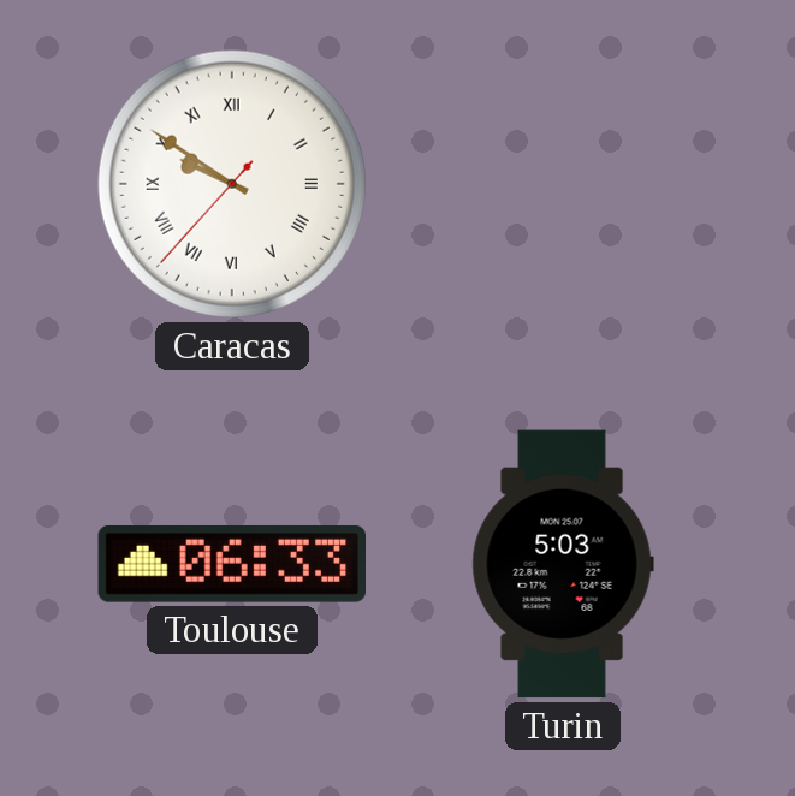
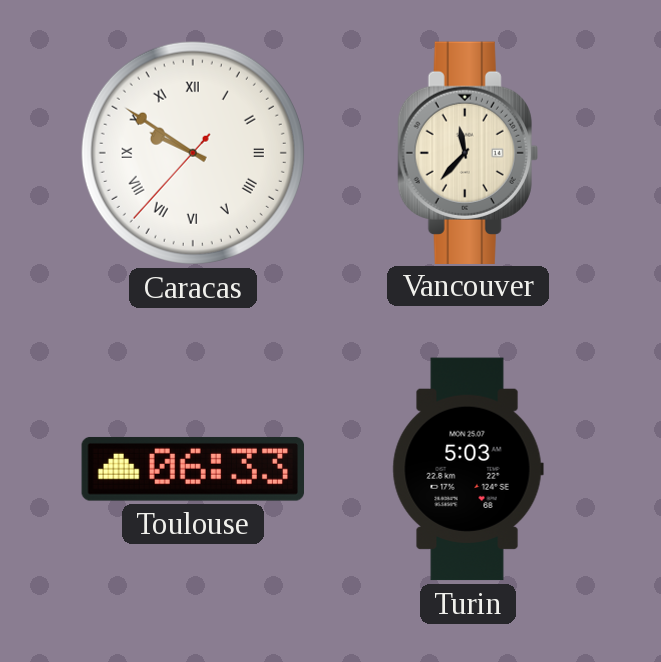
Vancouver: none -> 11:37
